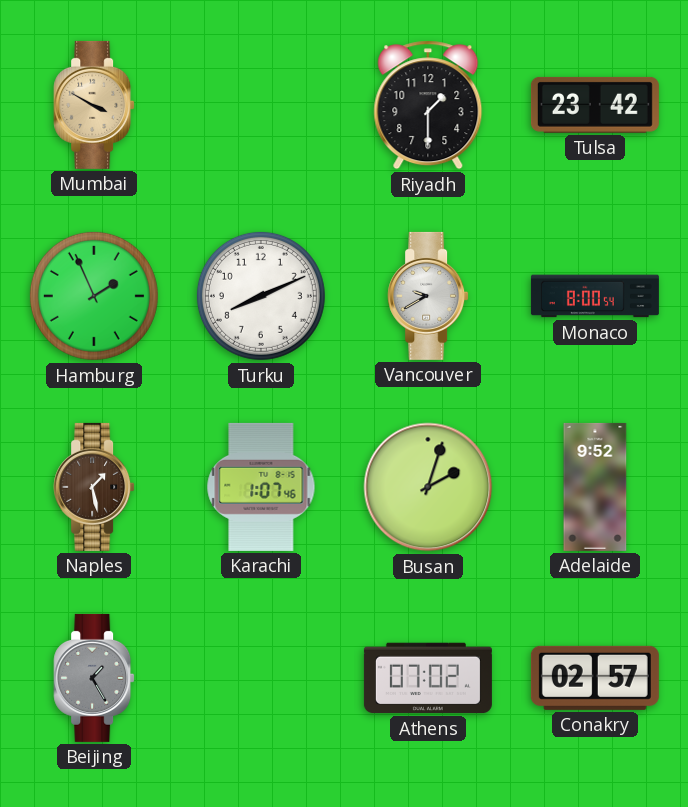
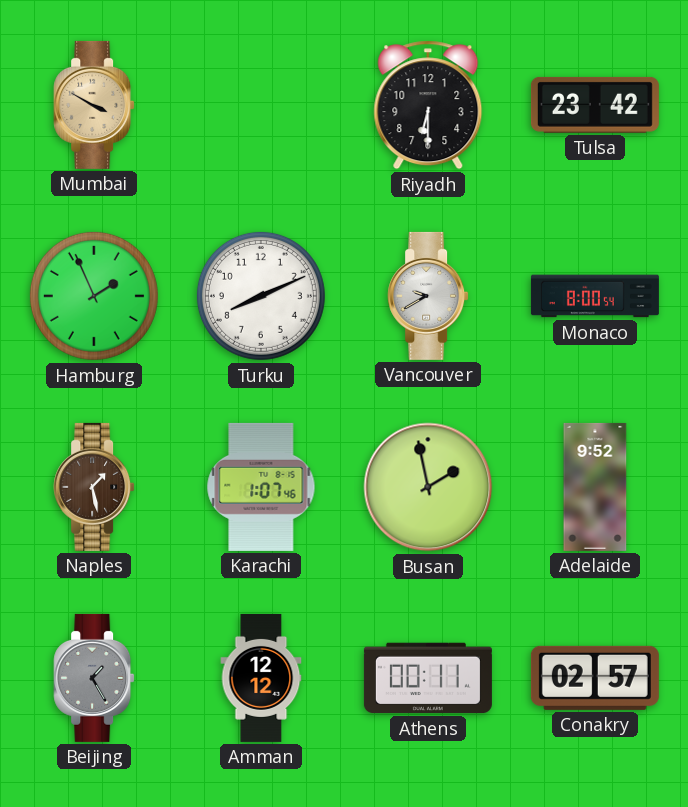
Riyadh: 1:30 -> 6:30
Busan: 2:03 -> 1:58
Amman: none -> 12:12
Athens: 07:02 -> 00:11
